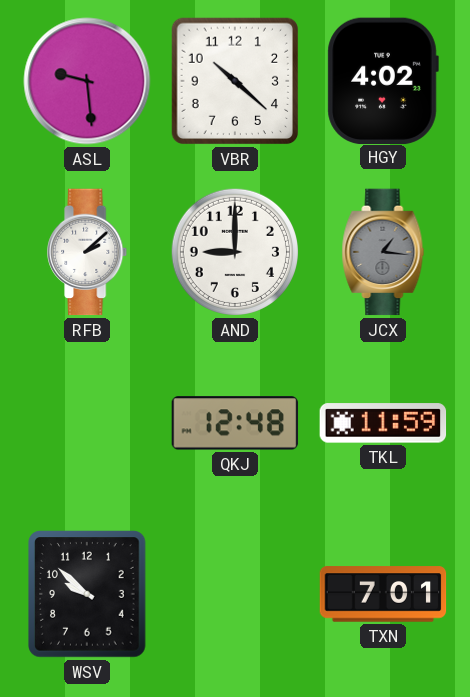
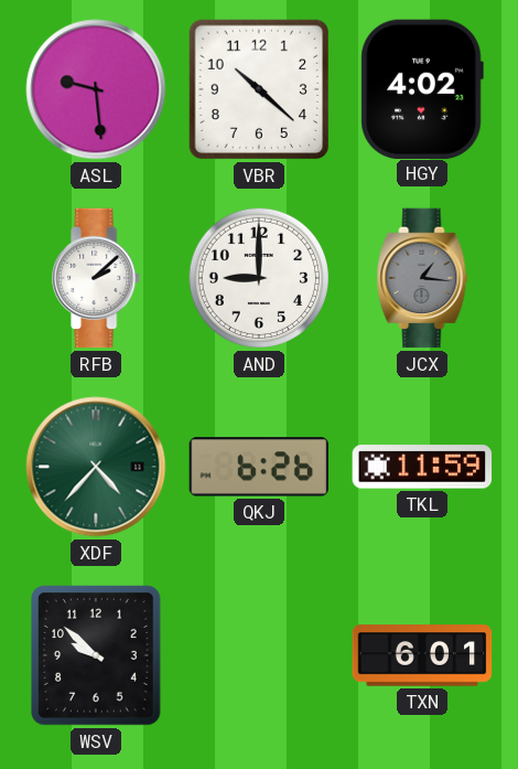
XDF: none -> 4:37
QKJ: 12:48 -> 6:26
TXN: 7:01 -> 6:01
